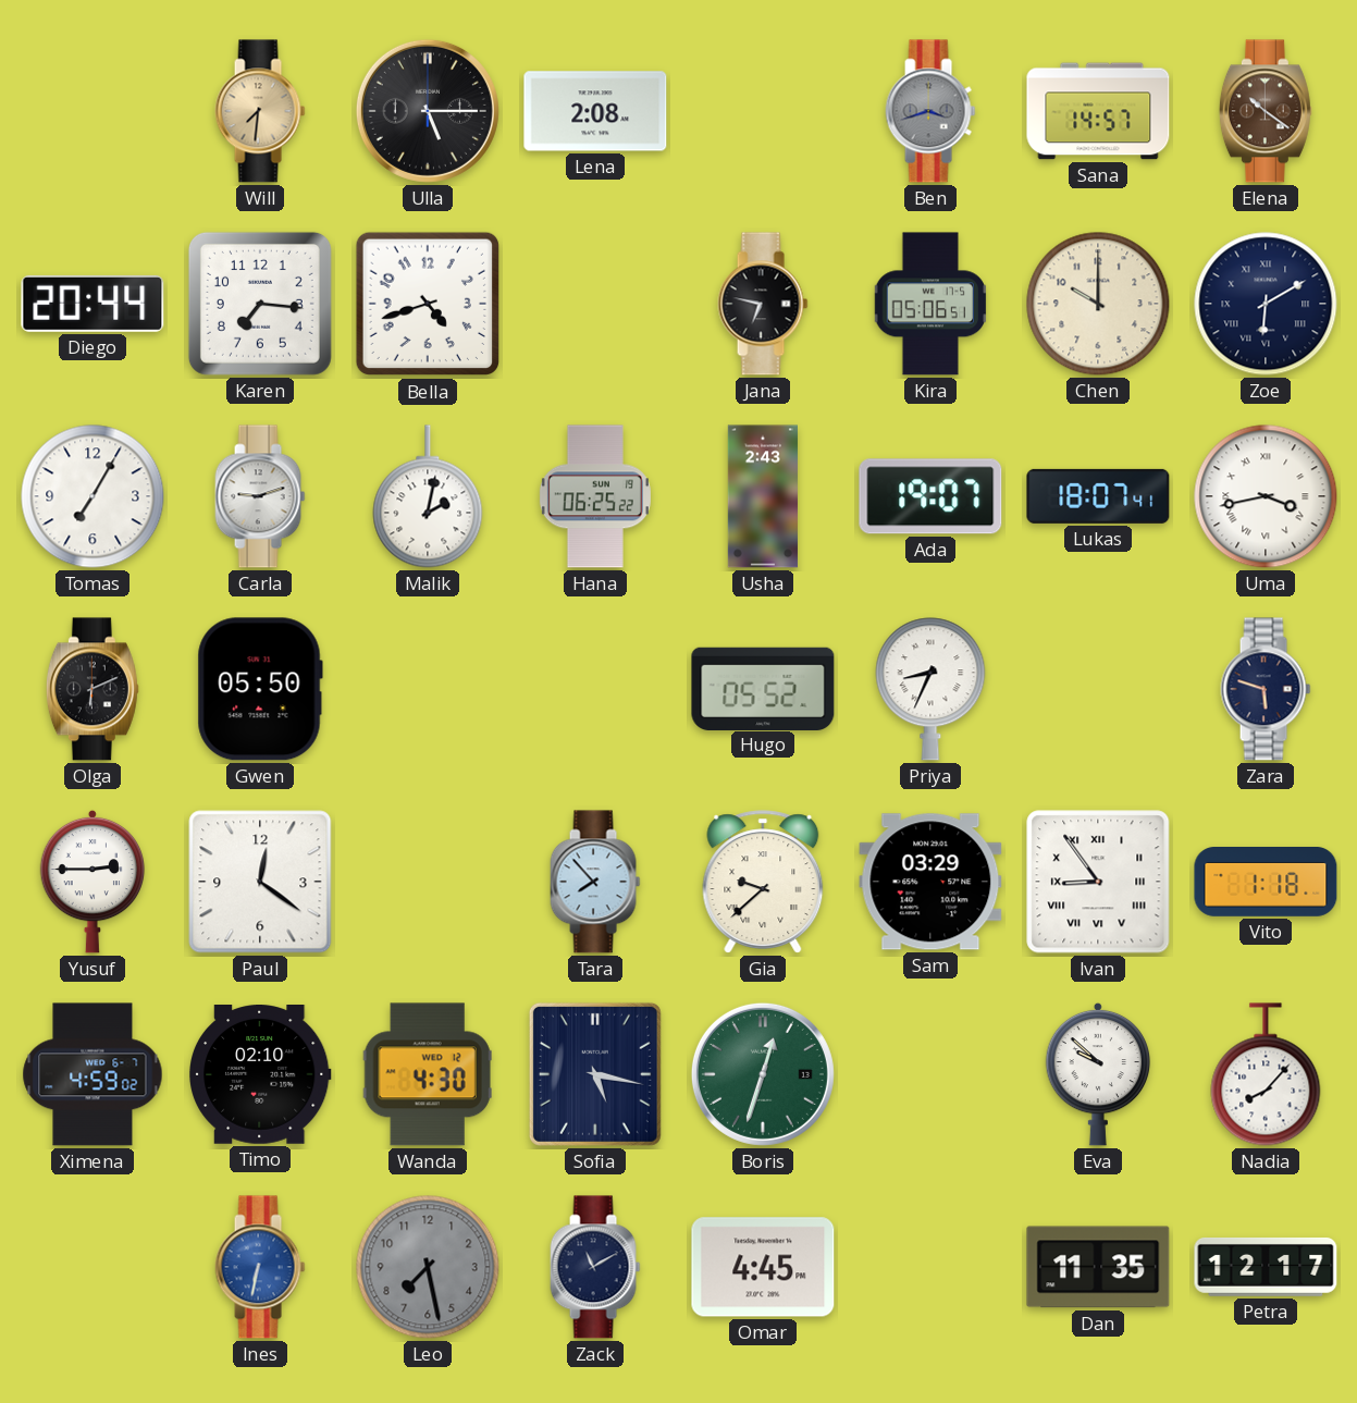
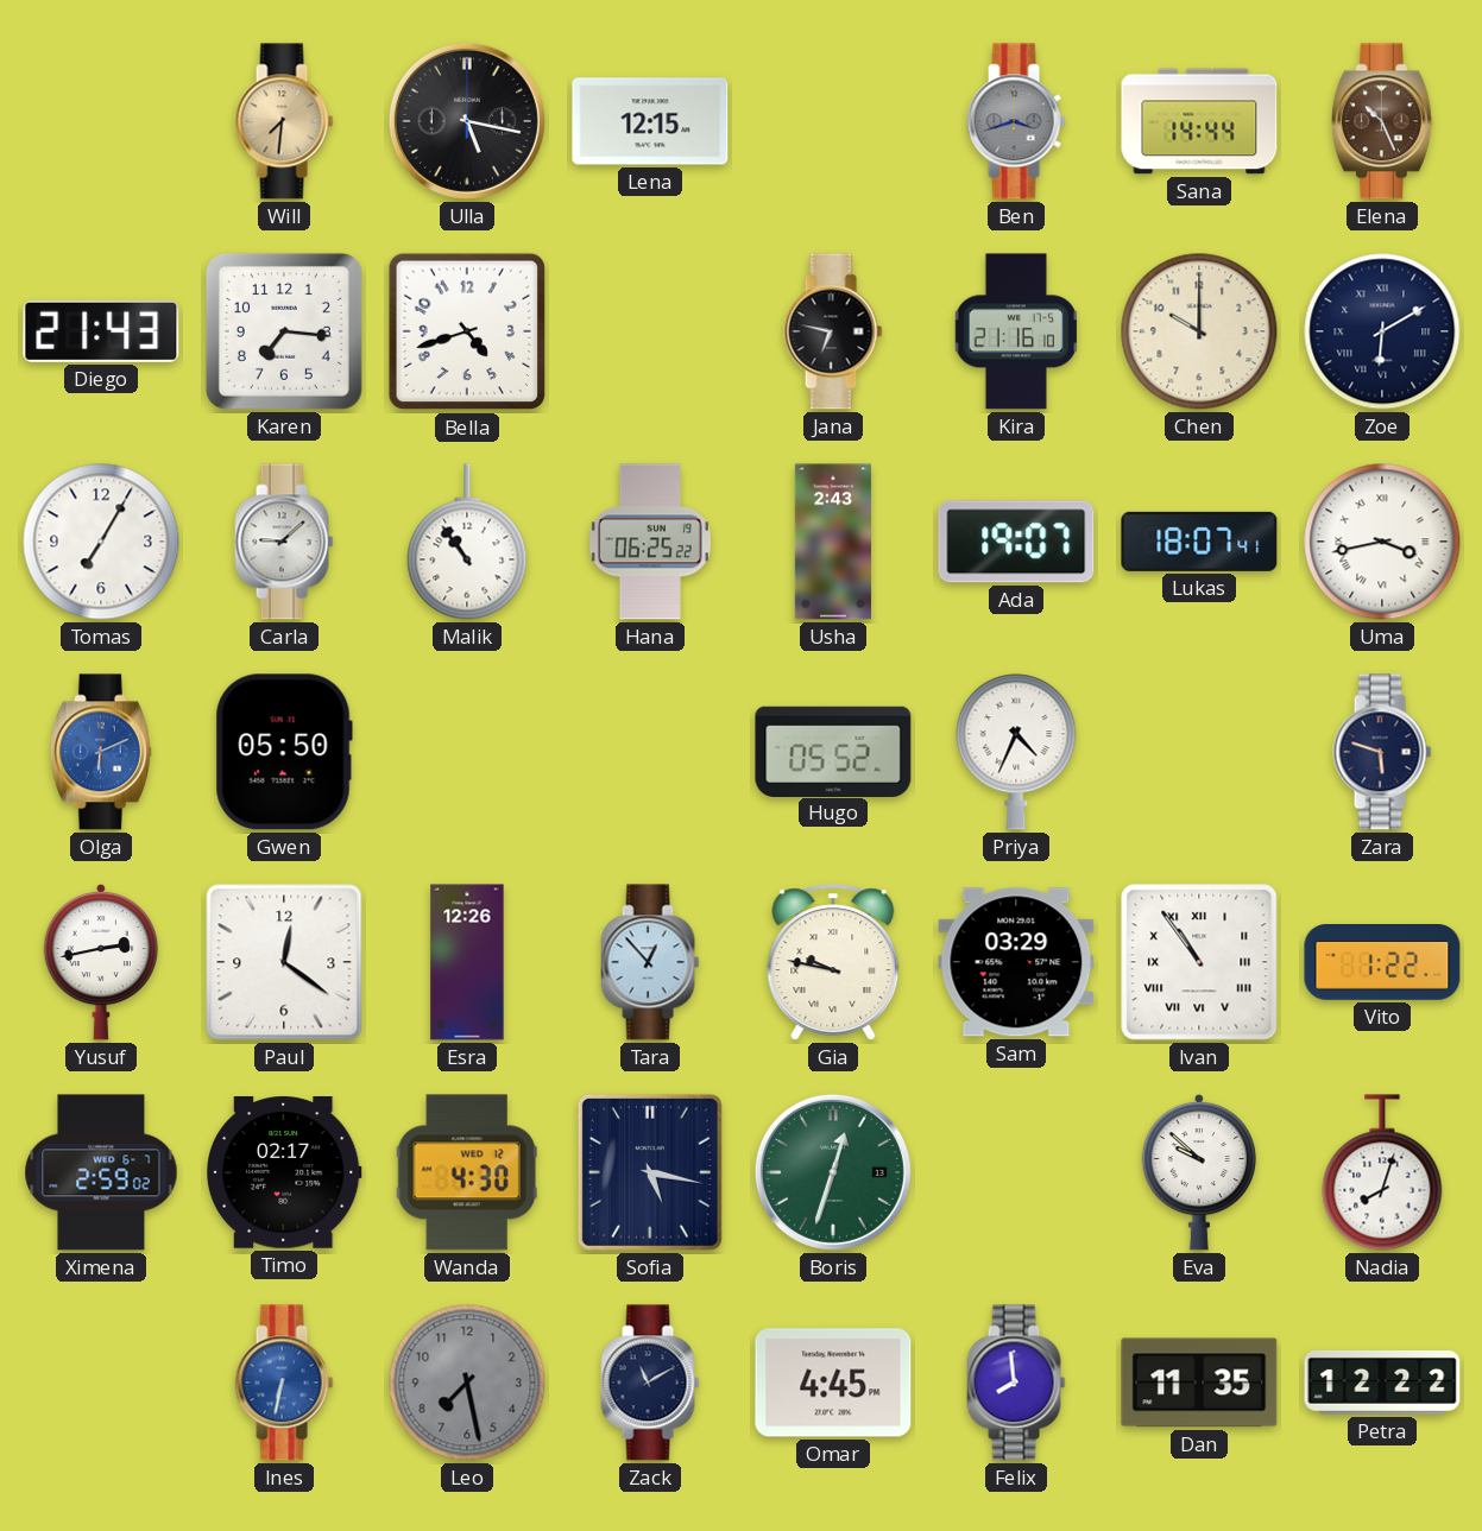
Ulla: 5:15 -> 5:17
Lena: 2:08 -> 12:15
Sana: 14:57 -> 14:44
Elena: 10:21 -> 10:26
Diego: 20:44 -> 21:43
Kira: 05:06 -> 21:16
Carla: 9:12 -> 9:08
Malik: 2:02 -> 10:54
Olga dial: black -> blue
Priya: 8:34 -> 4:34
Yusuf: 2:45 -> 2:43
Esra: none -> 12:26
Tara: 7:53 -> 12:53
Gia: 9:38 -> 9:47
Ivan: 8:54 -> 10:54
Vito: 1:18 -> 1:22
Ximena: 4:59 -> 2:59
Timo: 02:10 -> 02:17
Nadia: 8:07 -> 8:03
Felix: none -> 7:59
Petra: 12:17 -> 12:22
